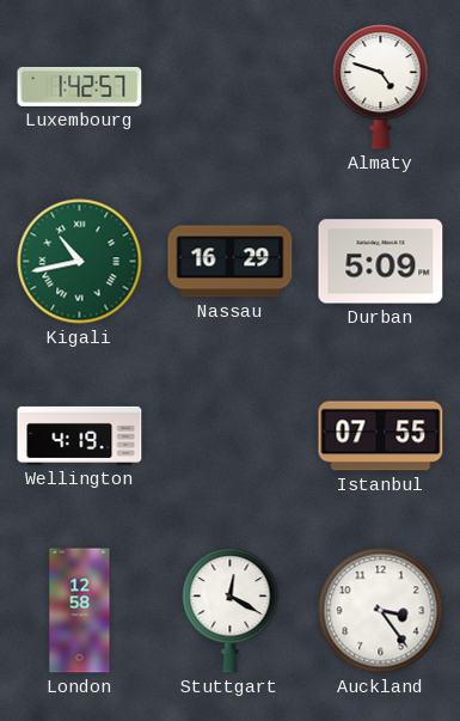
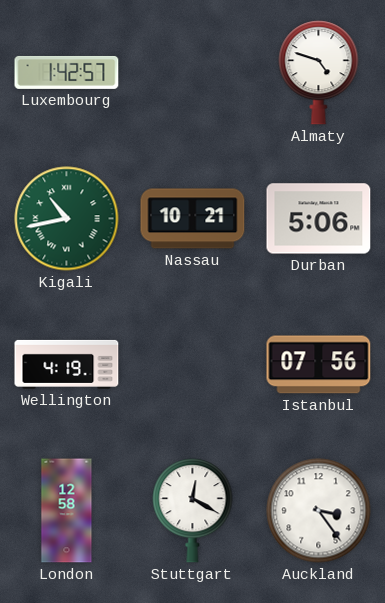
Nassau: 16:29 -> 10:21
Durban: 5:09 -> 5:06
Istanbul: 07:55 -> 07:56
